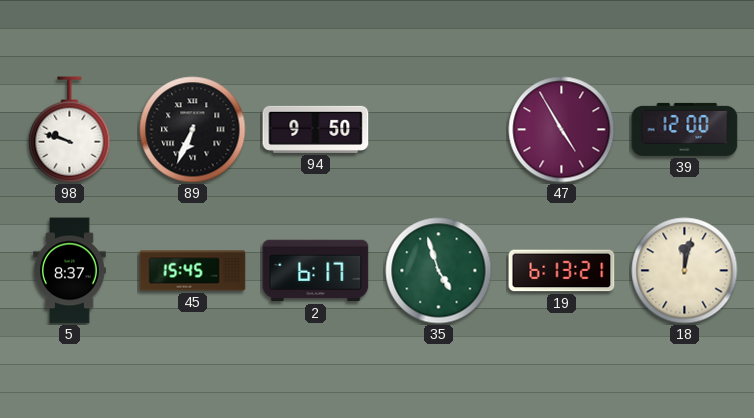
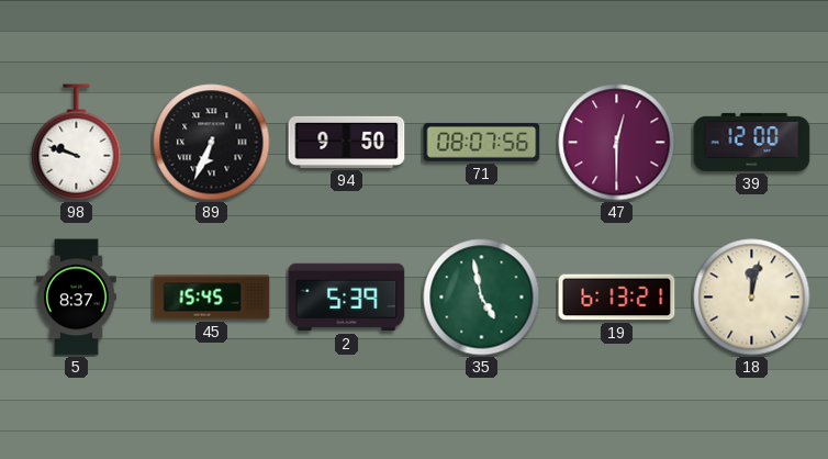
71: none -> 08:07
47: 4:55 -> 12:30
2: 6:17 -> 5:39
35: 4:57 -> 4:58
